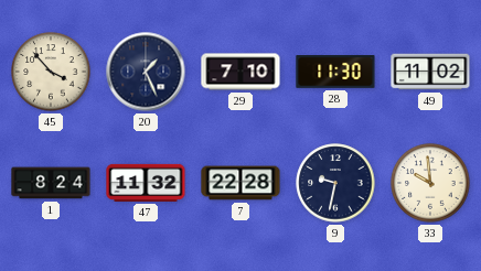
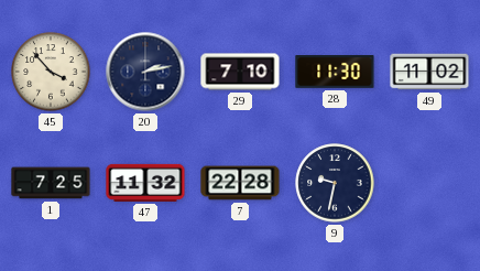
20: 1:26 -> 2:13
1: 8:24 -> 7:25
33: 9:59 -> none
